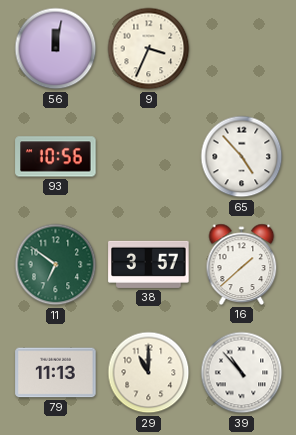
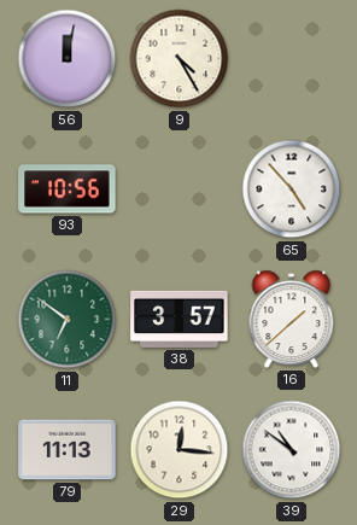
9: 3:34 -> 4:25
29: 11:00 -> 12:16
39: 10:53 -> 10:51
